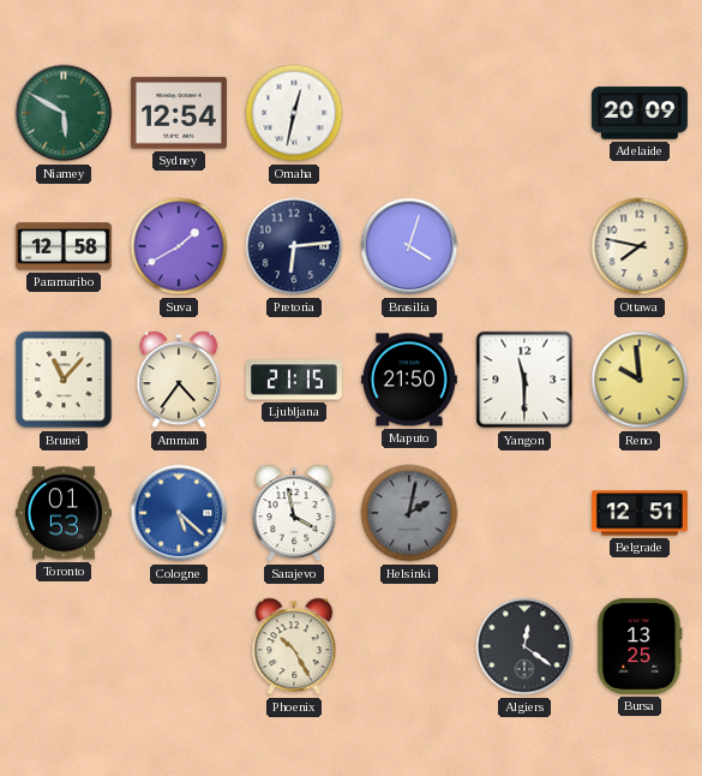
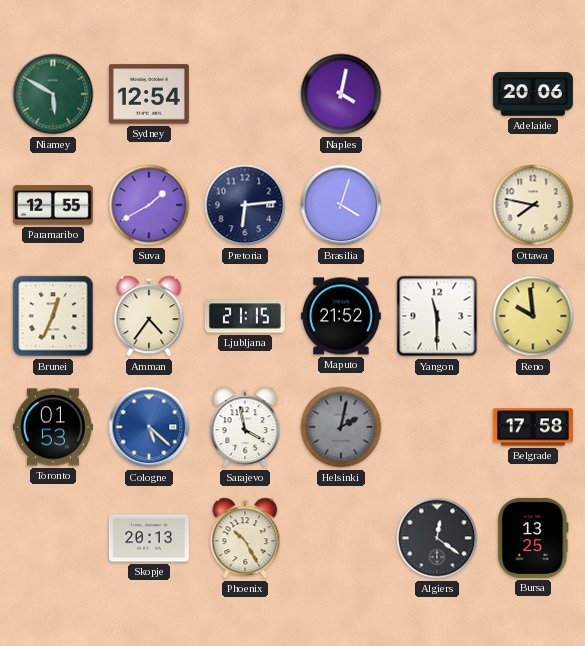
Omaha: 12:32 -> none
Naples: none -> 4:02
Adelaide: 20:09 -> 20:06
Paramaribo: 12:58 -> 12:55
Brunei: 11:07 -> 12:34
Maputo: 21:50 -> 21:52
Belgrade: 12:51 -> 17:58
Skopje: none -> 20:13
